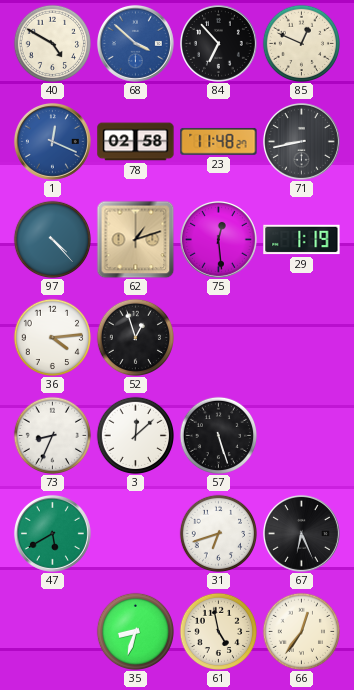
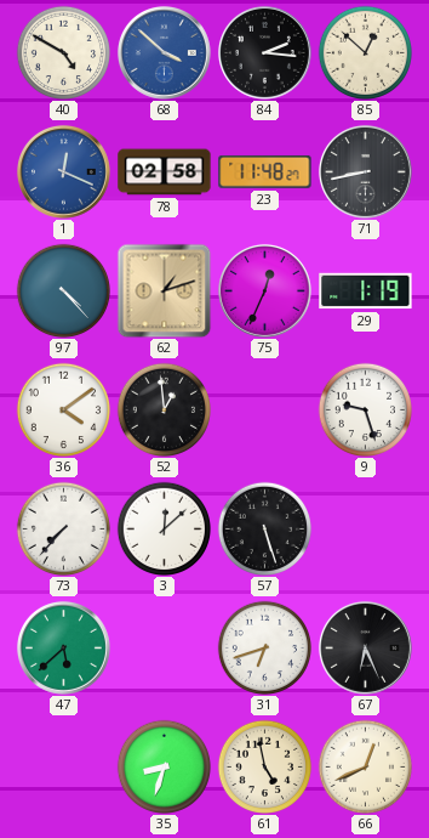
84: 6:53 -> 2:16
85: 12:49 -> 12:52
75: 12:29 -> 12:34
36: 4:14 -> 4:09
52: 12:57 -> 12:59
9: none -> 9:27
73: 8:34 -> 7:37
47: 5:40 -> 5:38
66: 12:36 -> 12:41
